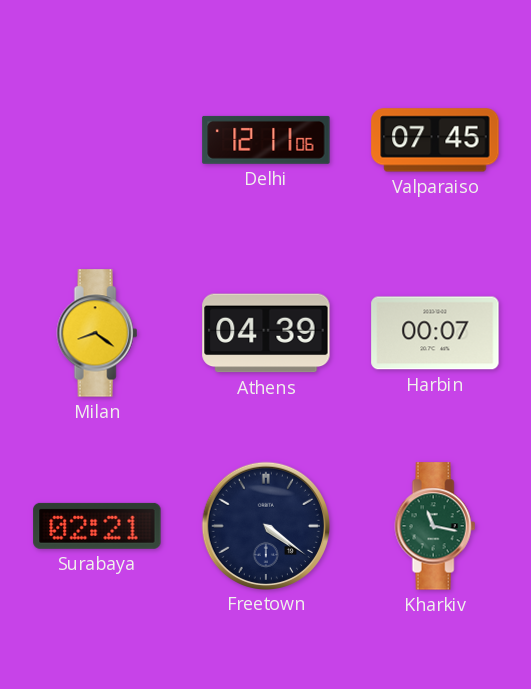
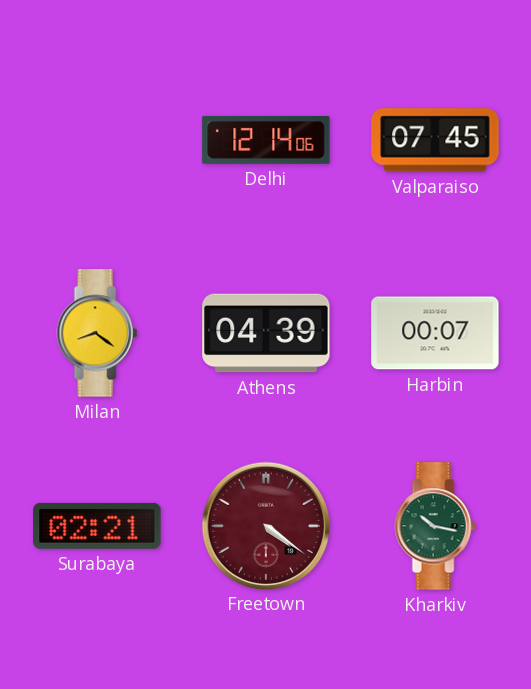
Delhi: 12:11 -> 12:14
Freetown dial: navy -> burgundy
Kharkiv: 11:17 -> 10:17
